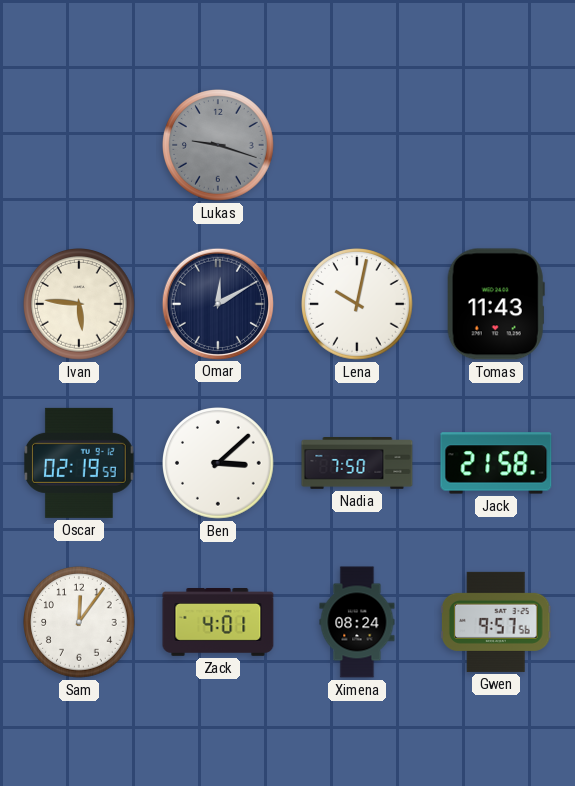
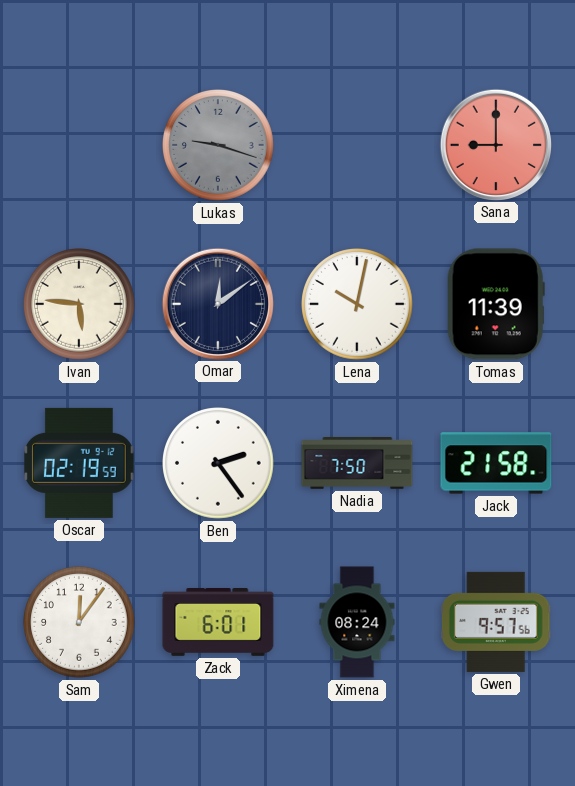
Sana: none -> 9:00
Omar: 12:10 -> 12:09
Tomas: 11:43 -> 11:39
Ben: 3:08 -> 2:24
Zack: 4:01 -> 6:01
